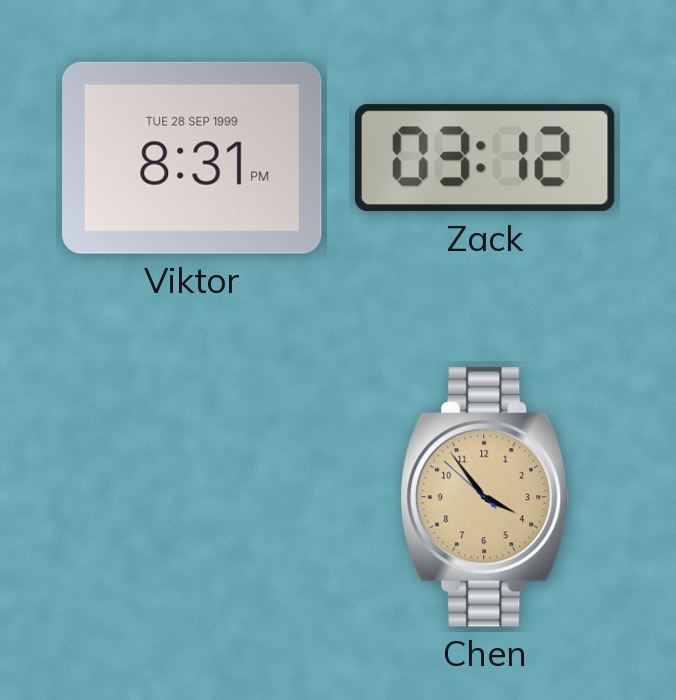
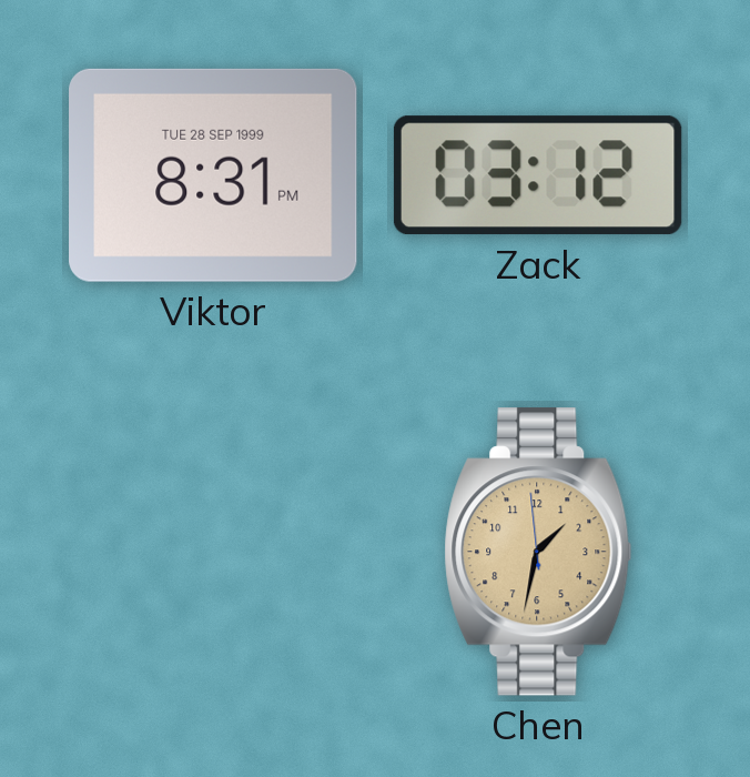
Chen: 3:53 -> 1:31
